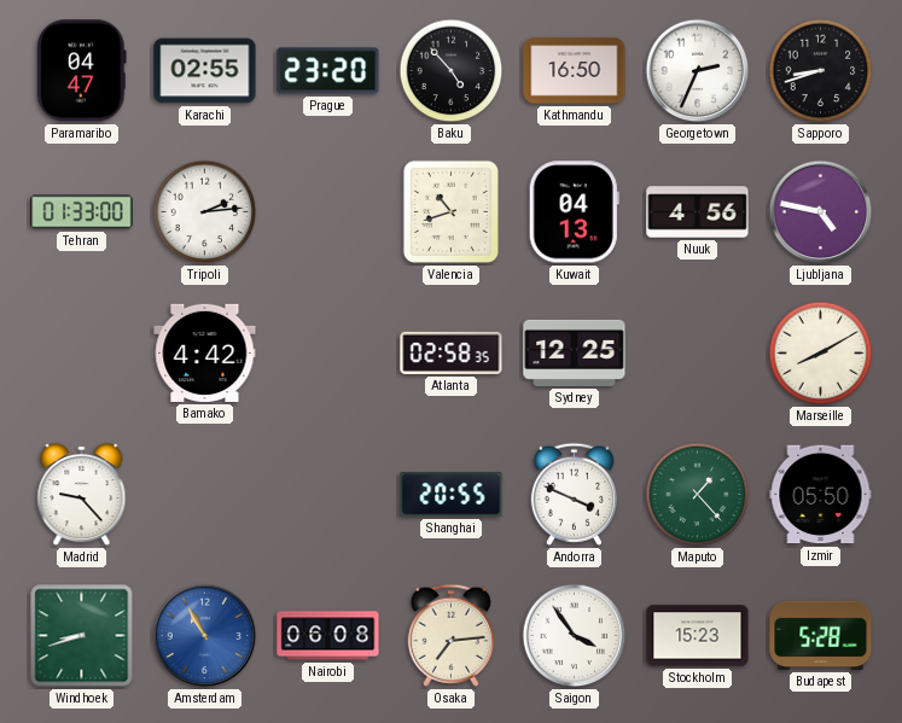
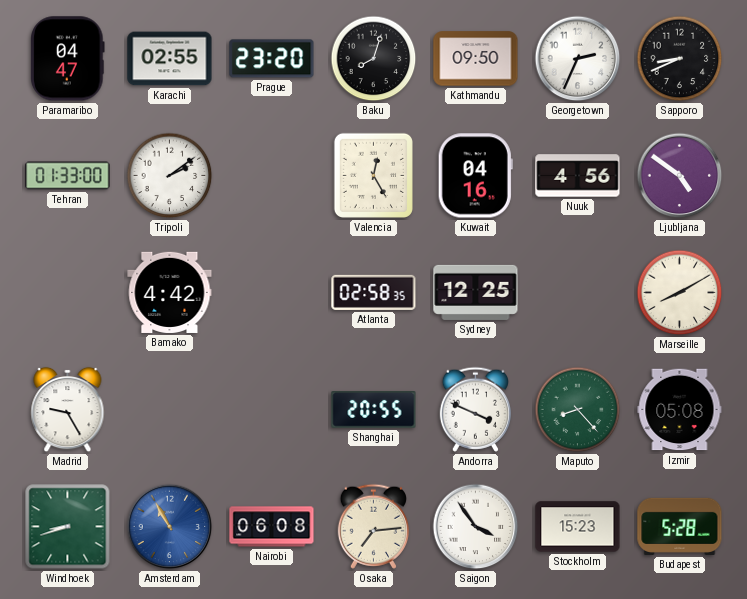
Baku: 4:53 -> 8:03
Kathmandu: 16:50 -> 09:50
Sapporo: 8:42 -> 8:41
Tripoli: 2:14 -> 2:09
Valencia: 10:42 -> 12:25
Kuwait: 04:13 -> 04:16
Ljubljana: 4:47 -> 4:51
Madrid: 9:23 -> 9:25
Maputo: 1:23 -> 8:23
Izmir: 05:50 -> 05:08
